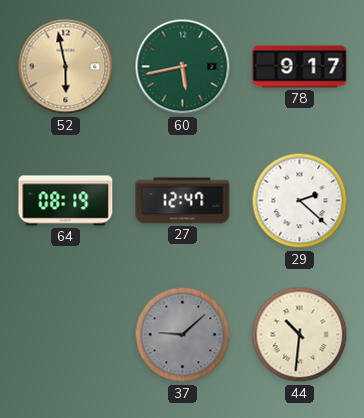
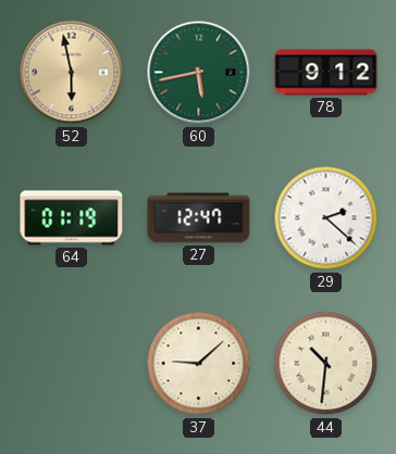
78: 9:17 -> 9:12
64: 08:19 -> 01:19
37 dial: grey -> cream
